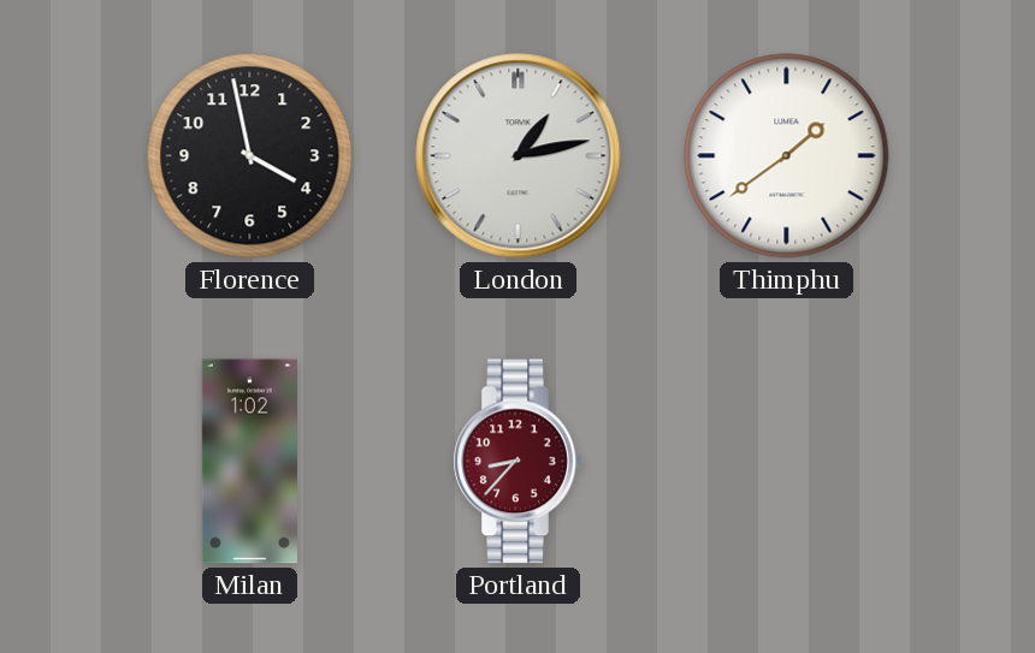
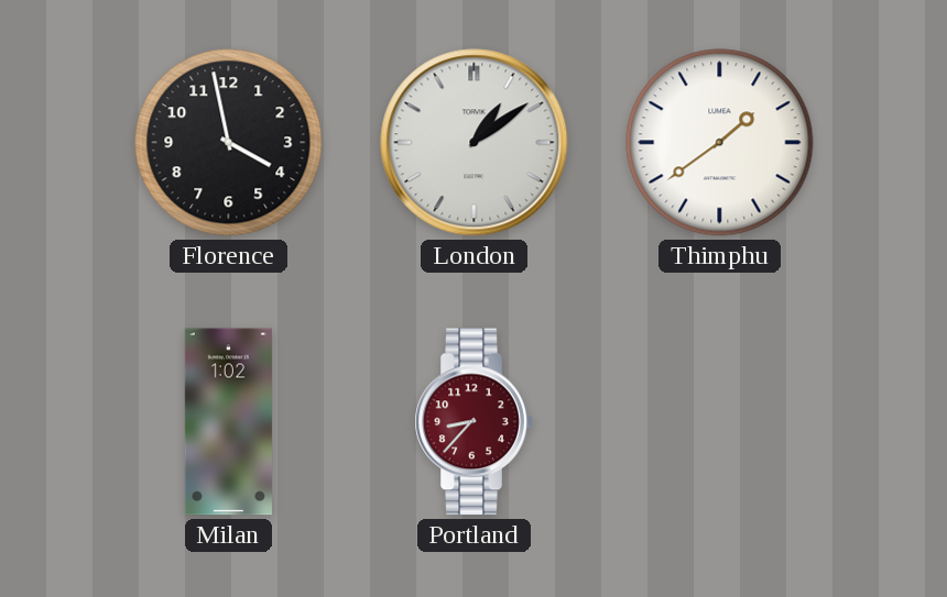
London: 1:13 -> 1:09
